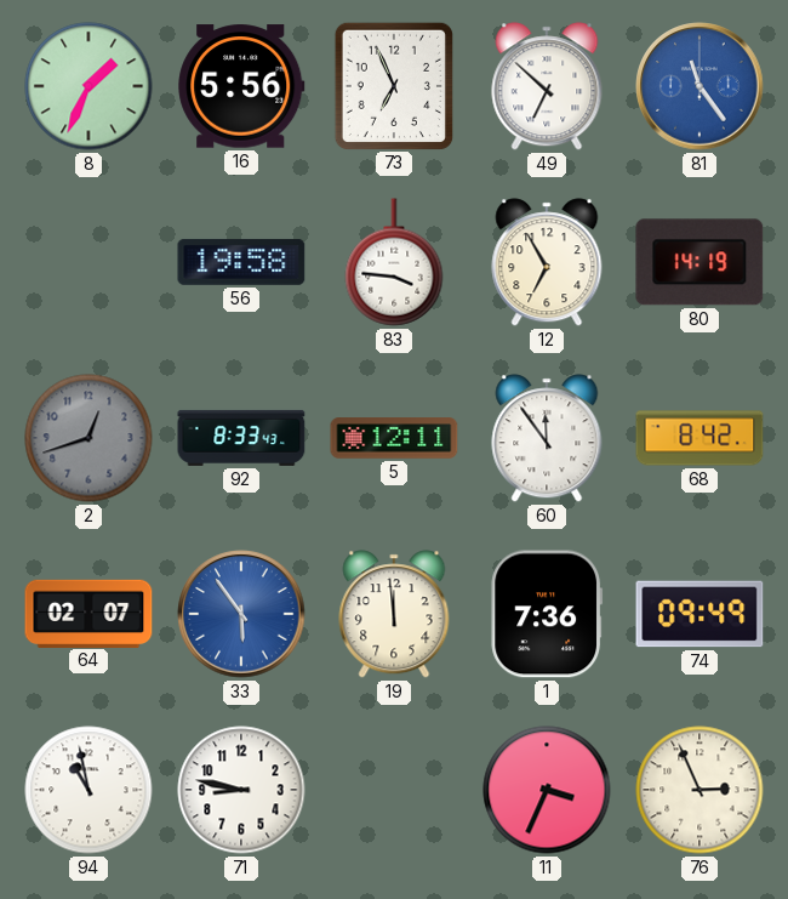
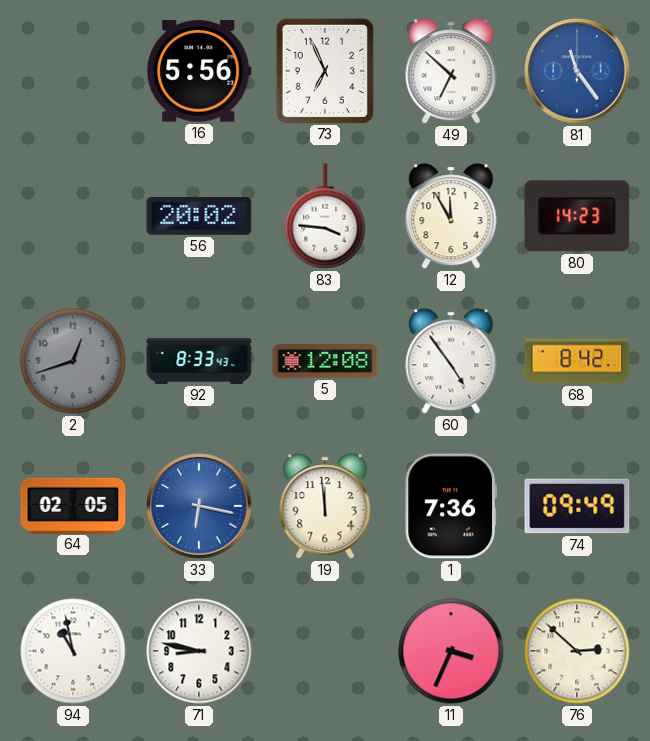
8: 1:34 -> none
56: 19:58 -> 20:02
12: 6:55 -> 11:55
80: 14:19 -> 14:23
5: 12:11 -> 12:08
60: 11:54 -> 4:54
64: 02:07 -> 02:05
33: 5:54 -> 6:17
76: 2:56 -> 2:52
